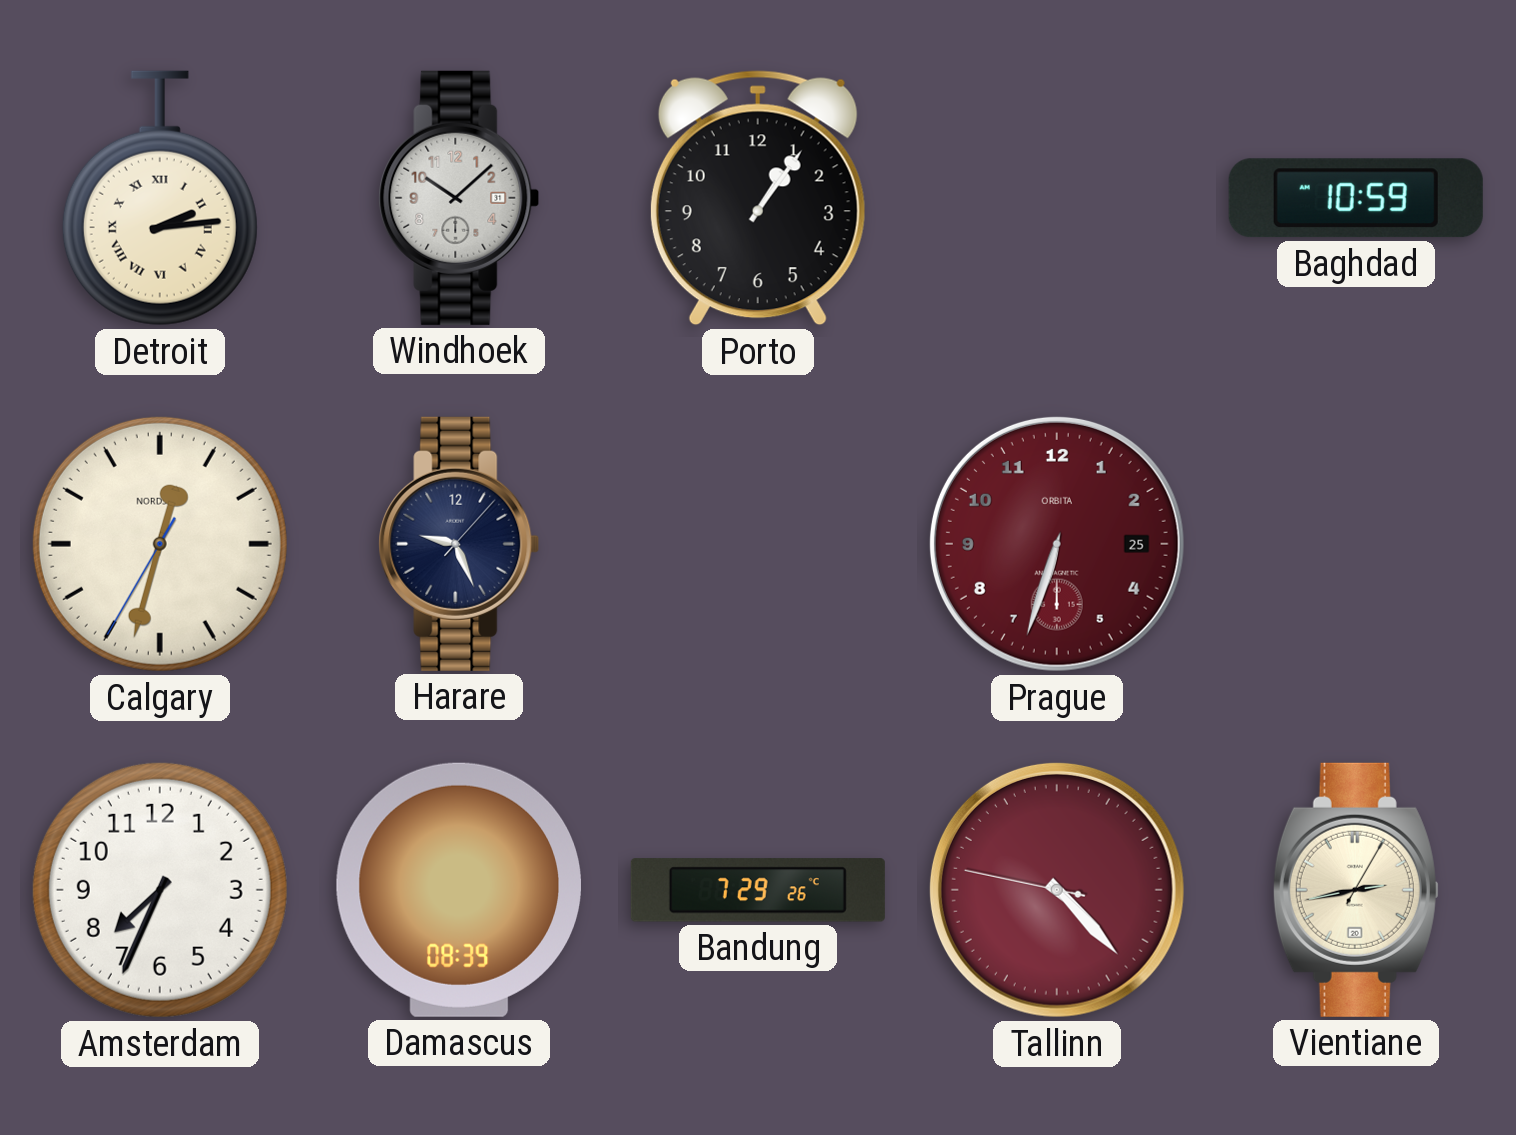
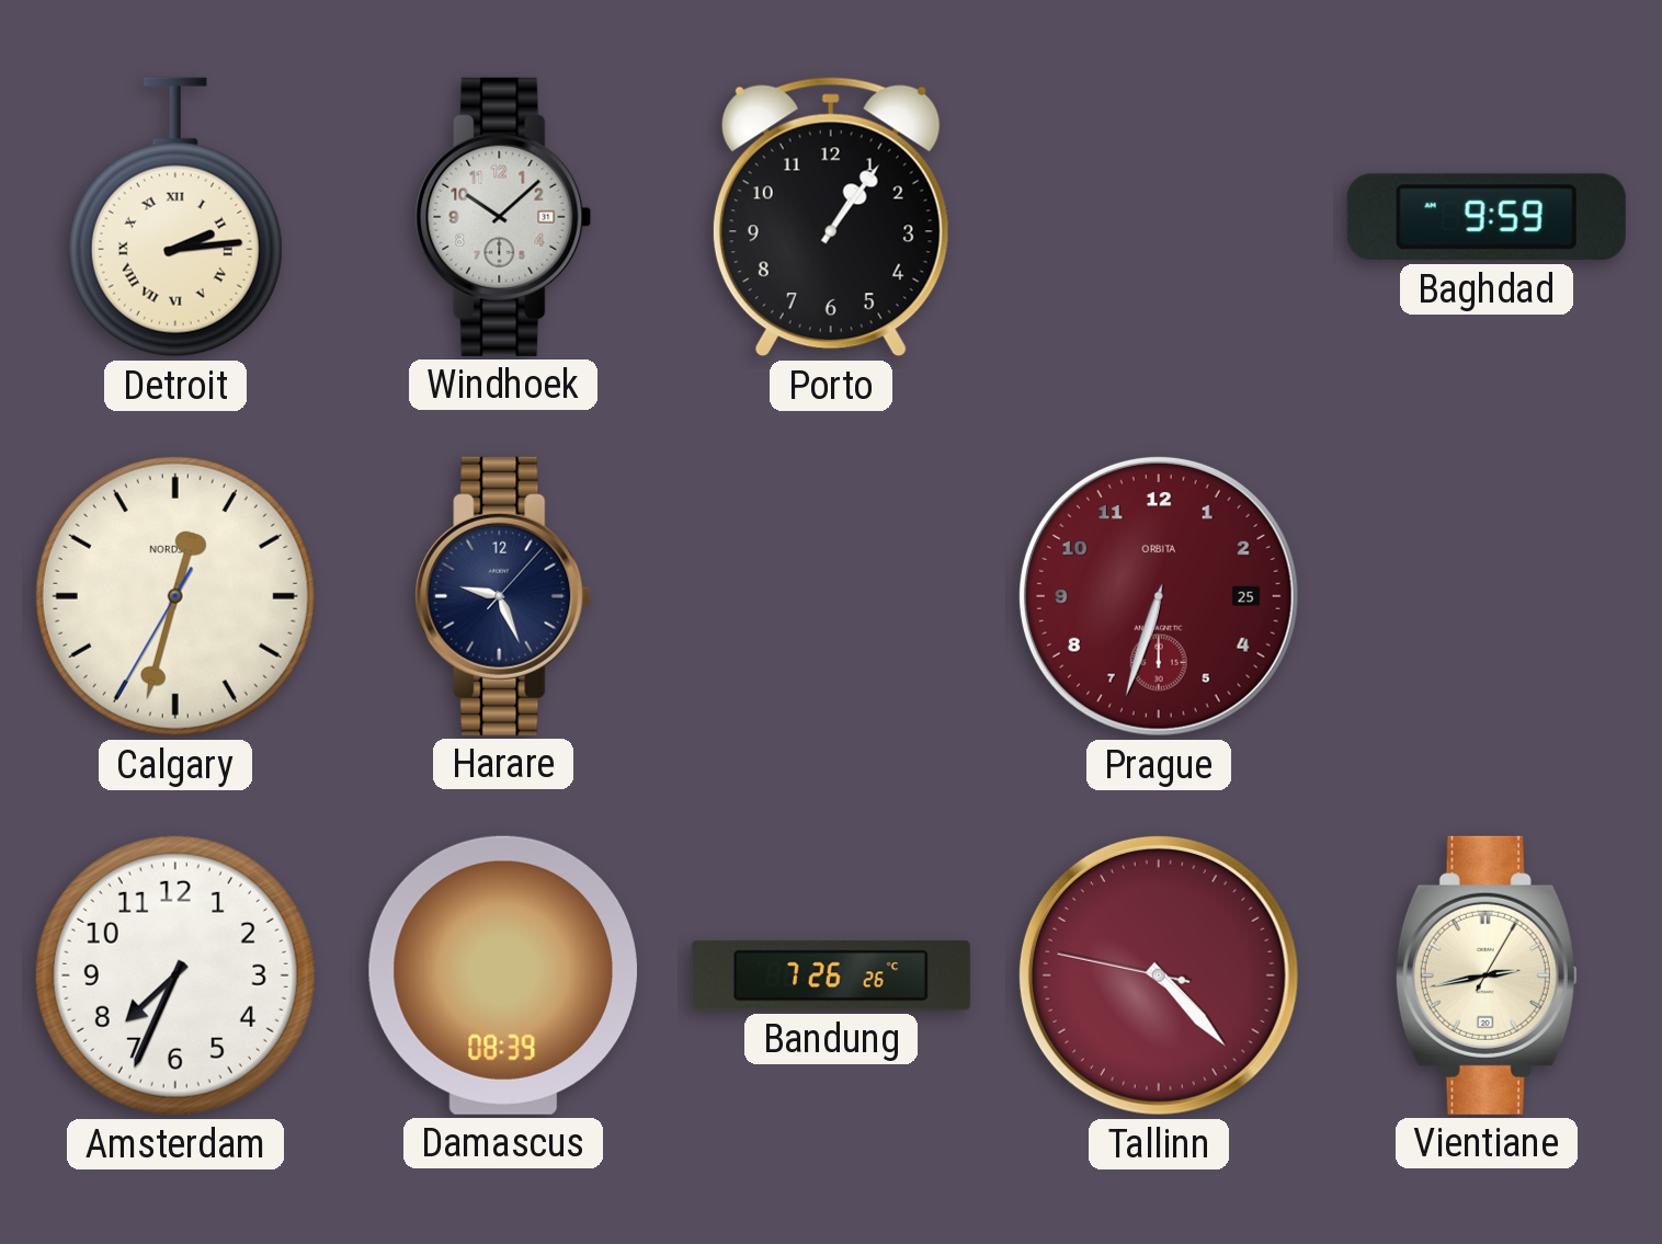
Baghdad: 10:59 -> 9:59
Bandung: 7:29 -> 7:26
